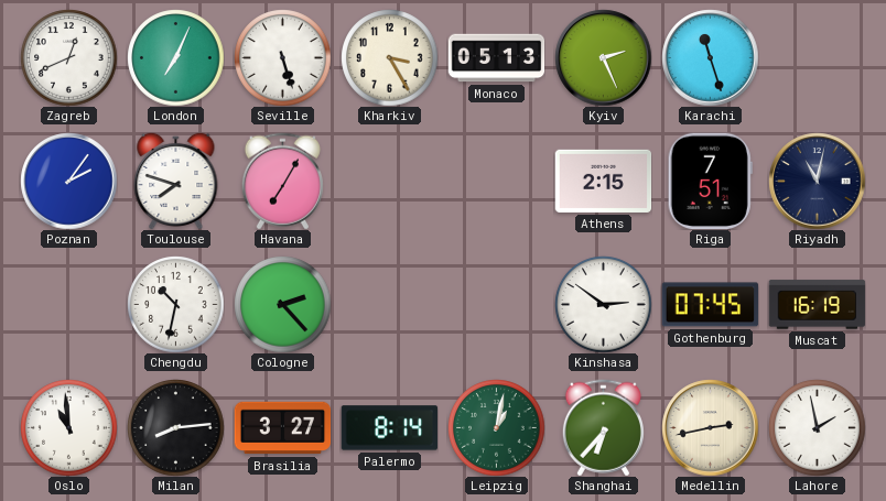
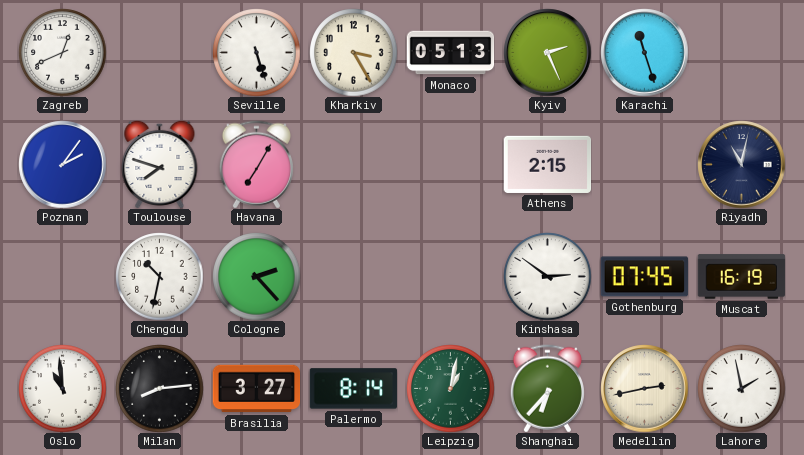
London: 7:04 -> none
Riga: 7:51 -> none
